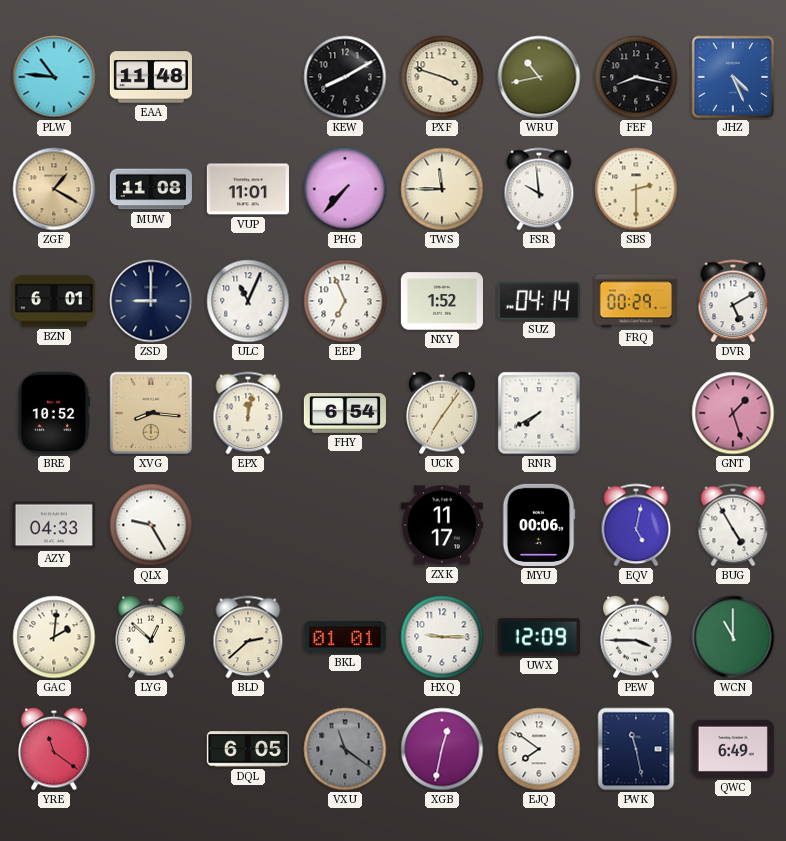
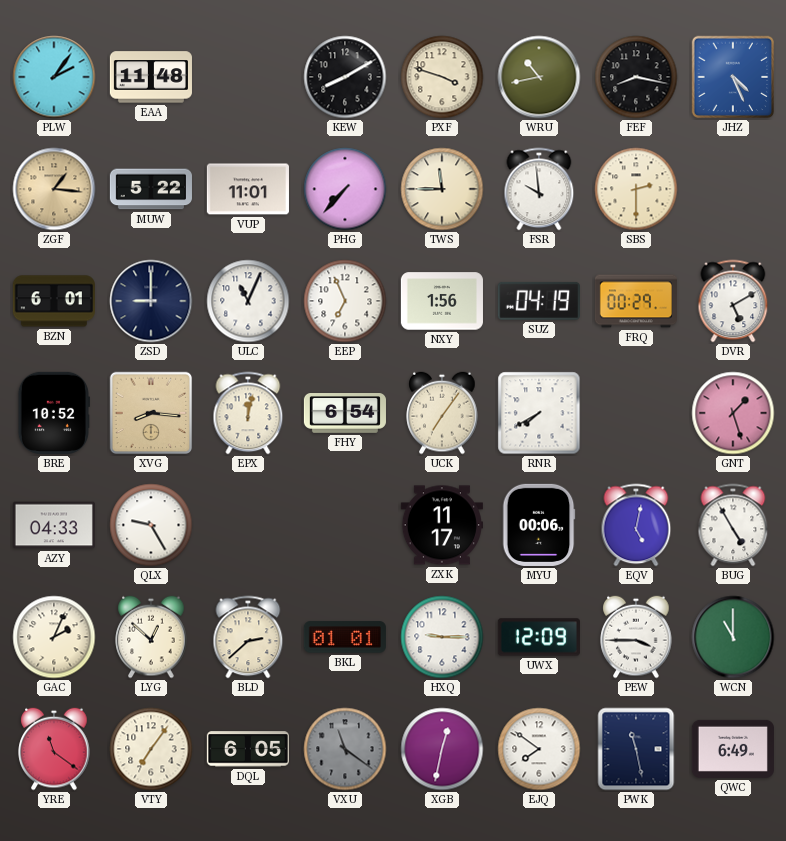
PLW: 10:46 -> 2:06
ZGF: 1:20 -> 1:16
MUW: 11:08 -> 5:22
NXY: 1:52 -> 1:56
SUZ: 04:14 -> 04:19
GAC: 2:01 -> 2:04
VTY: none -> 7:06
